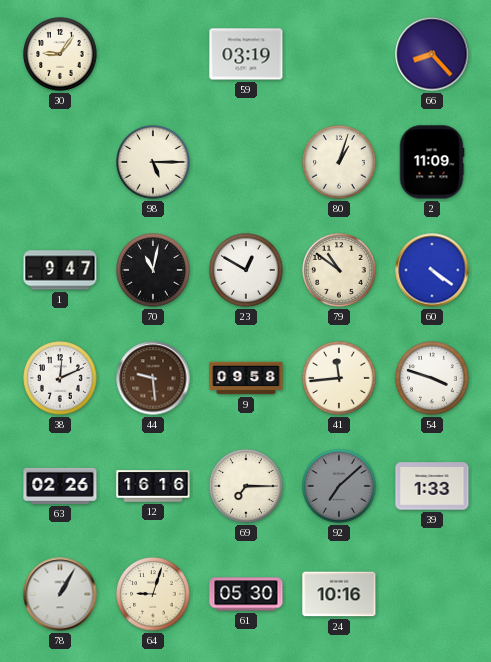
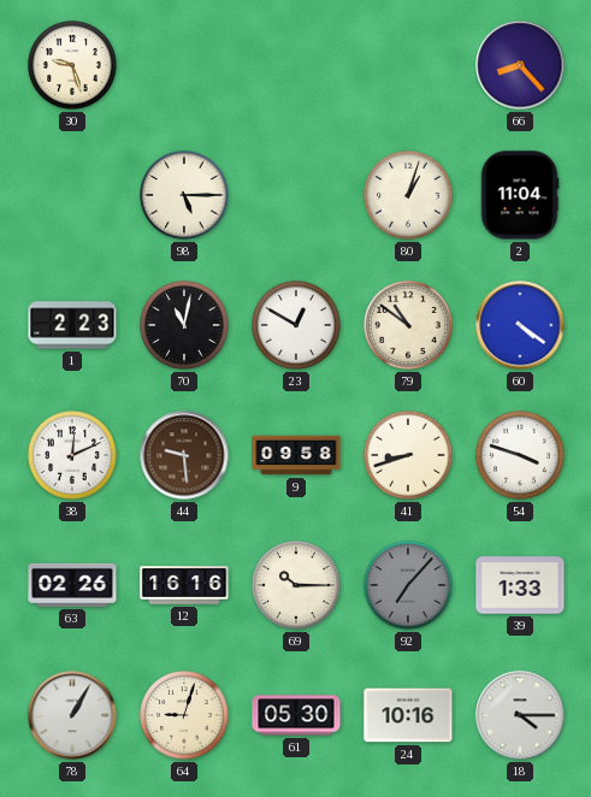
30: 9:06 -> 9:27
59: 03:19 -> none
2: 11:09 -> 11:04
1: 9:47 -> 2:23
41: 11:44 -> 8:42
69: 7:15 -> 10:15
92: 7:08 -> 7:07
18: none -> 4:15
